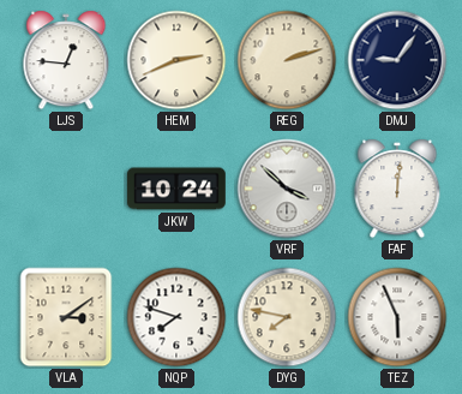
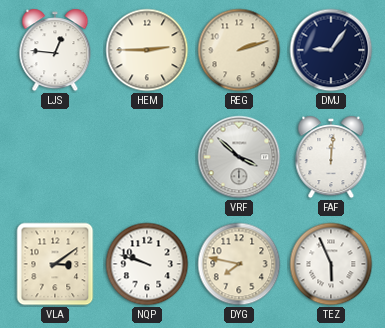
HEM: 2:41 -> 2:45
JKW: 10:24 -> none
NQP: 7:48 -> 9:48
